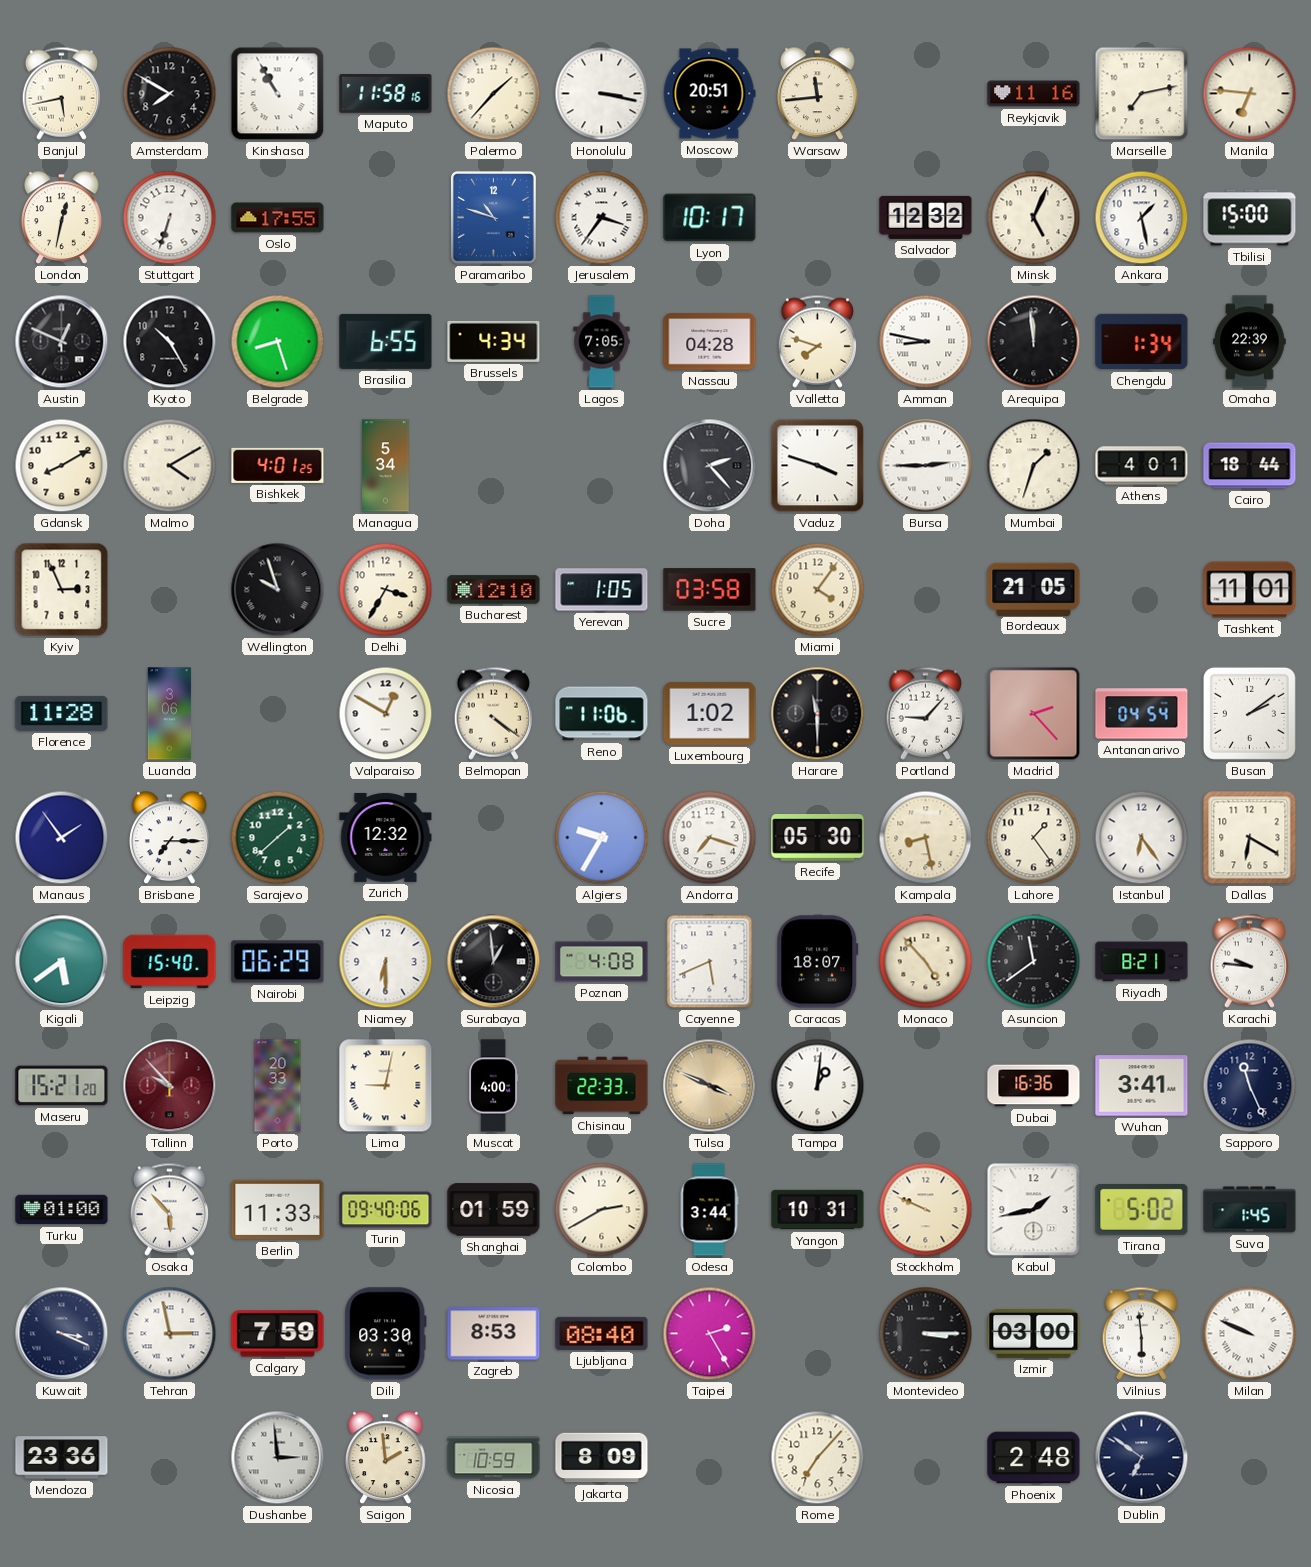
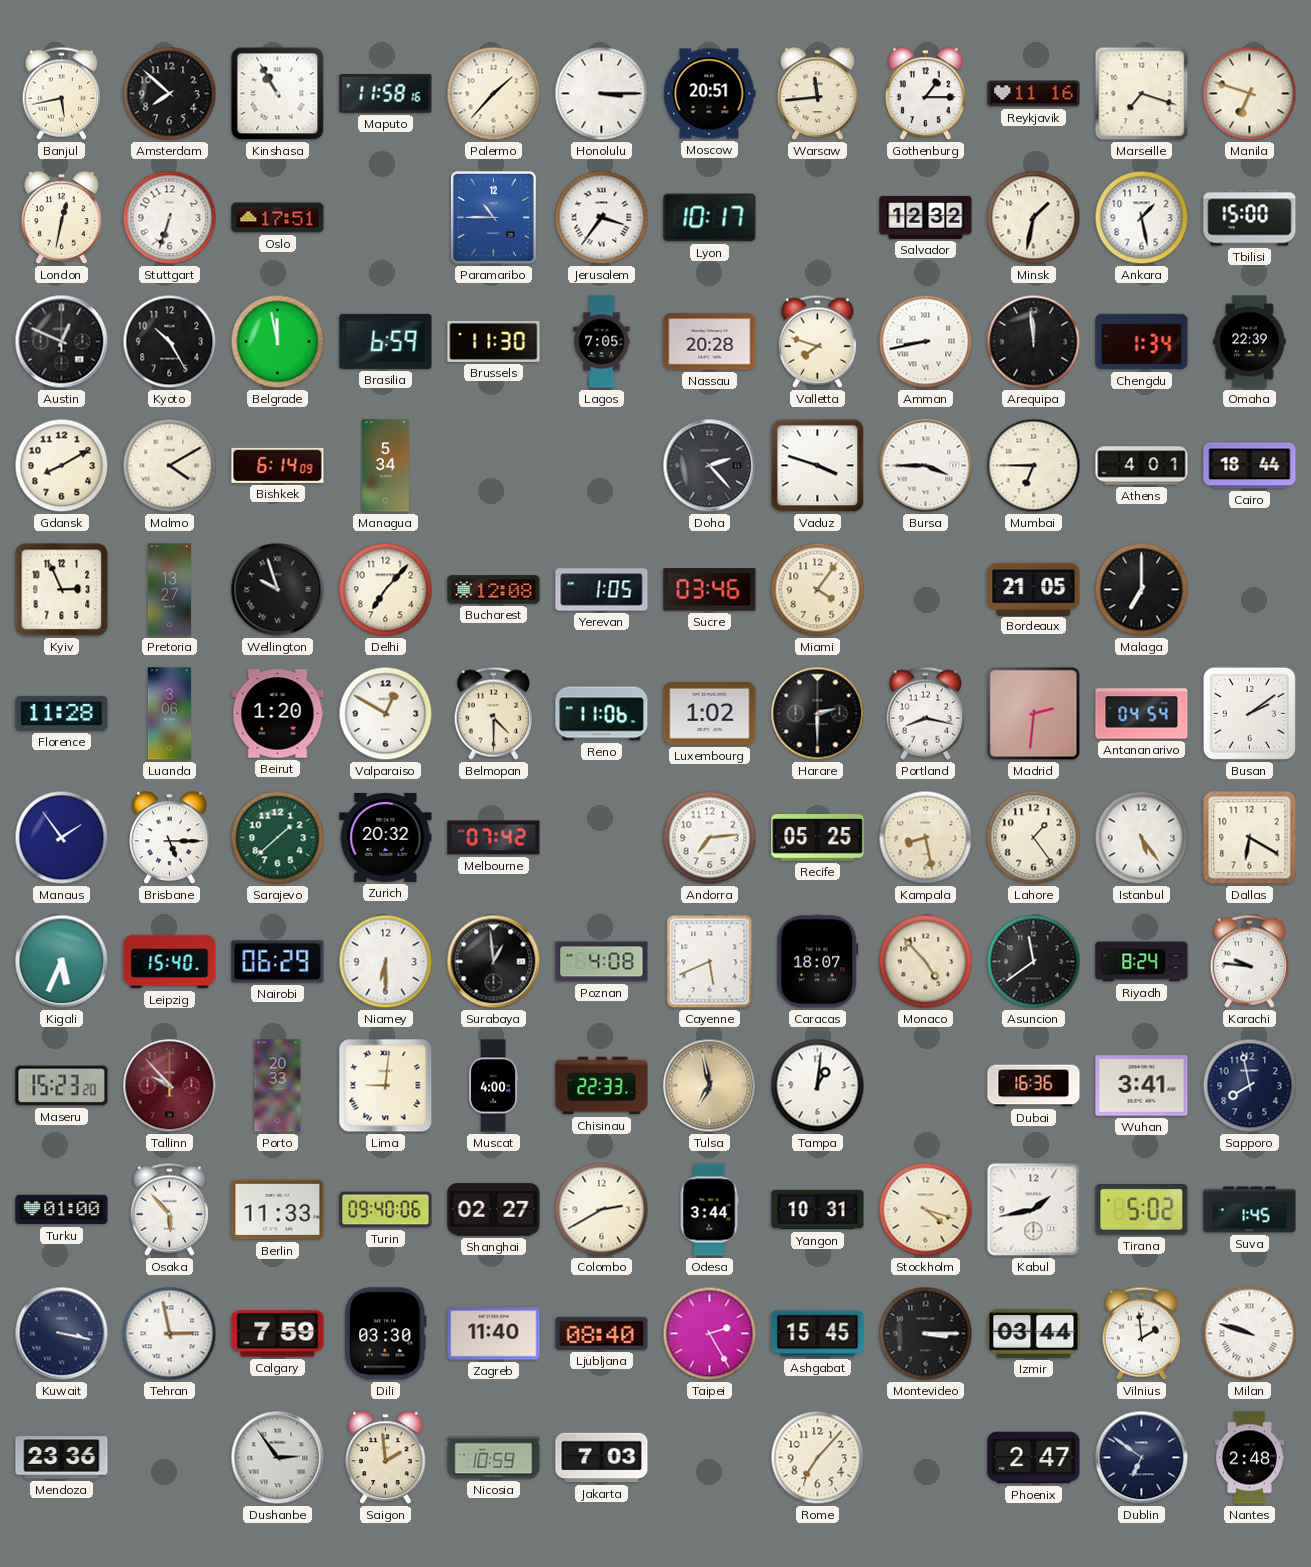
Amsterdam: 7:50 -> 7:52
Honolulu: 3:17 -> 3:15
Gothenburg: none -> 1:15
Marseille: 7:13 -> 7:18
Manila: 6:46 -> 6:48
Oslo: 17:55 -> 17:51
Paramaribo: 10:48 -> 10:45
Minsk: 5:04 -> 1:32
Belgrade: 8:27 -> 11:58
Brasilia: 6:55 -> 6:59
Brussels: 4:34 -> 11:30
Nassau: 04:28 -> 20:28
Amman: 8:47 -> 8:43
Bishkek: 4:01 -> 6:14
Bursa: 2:45 -> 3:45
Mumbai: 1:33 -> 6:45
Pretoria: none -> 13:27
Delhi: 3:35 -> 7:07
Bucharest: 12:10 -> 12:08
Sucre: 03:58 -> 03:46
Malaga: none -> 7:00
Tashkent: 11:01 -> none
Beirut: none -> 1:20
Belmopan: 4:21 -> 4:30
Harare: 11:30 -> 2:30
Portland: 9:07 -> 8:17
Madrid: 2:23 -> 2:31
Brisbane: 7:15 -> 5:15
Zurich: 12:32 -> 20:32
Melbourne: none -> 07:42
Algiers: 9:35 -> none
Andorra: 7:18 -> 7:14
Recife: 05:30 -> 05:25
Istanbul: 6:24 -> 5:24
Kigali: 5:39 -> 5:34
Riyadh: 8:21 -> 8:24
Maseru: 15:21 -> 15:23
Lima: 9:02 -> 9:01
Tulsa: 3:49 -> 6:58
Sapporo: 11:26 -> 7:58
Shanghai: 01:59 -> 02:27
Stockholm: 9:49 -> 4:18
Kuwait: 3:19 -> 3:17
Zagreb: 8:53 -> 11:40
Ashgabat: none -> 15:45
Izmir: 03:00 -> 03:44
Vilnius: 5:59 -> 1:59
Milan: 9:49 -> 9:48
Dushanbe: 2:59 -> 2:54
Jakarta: 8:09 -> 7:03
Phoenix: 2:48 -> 2:47
Nantes: none -> 2:48
